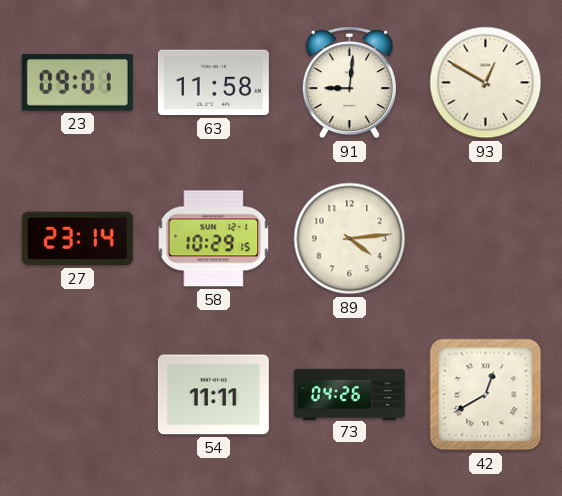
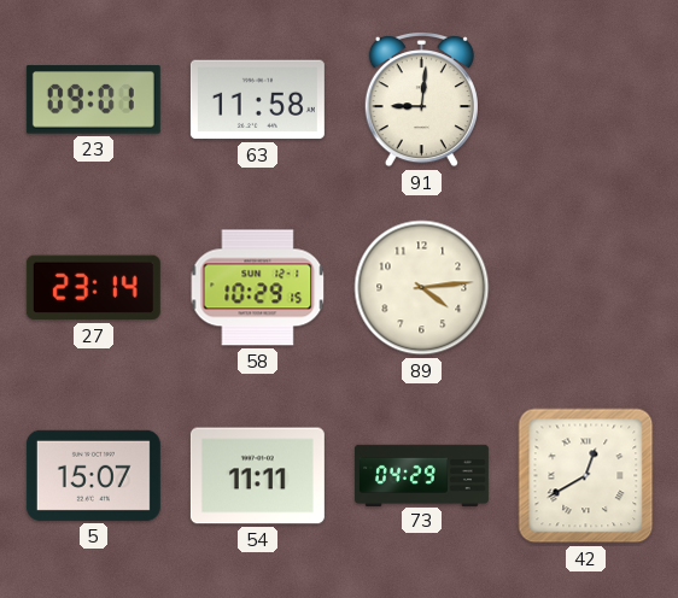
93: 12:50 -> none
5: none -> 15:07
73: 04:26 -> 04:29
